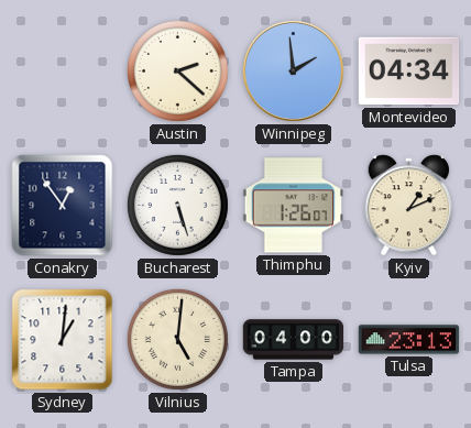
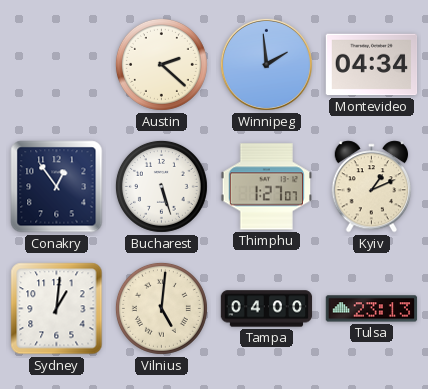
Thimphu: 1:26 -> 1:27
